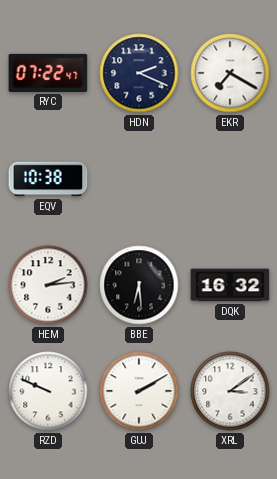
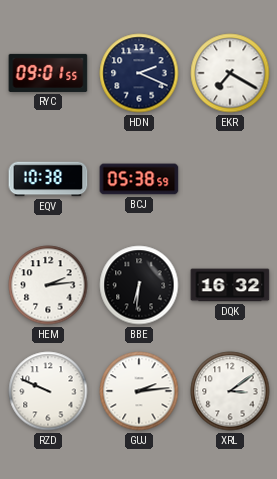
RYC: 07:22 -> 09:01
BCJ: none -> 05:38
BBE: 6:29 -> 6:31
GUJ: 2:10 -> 2:14
